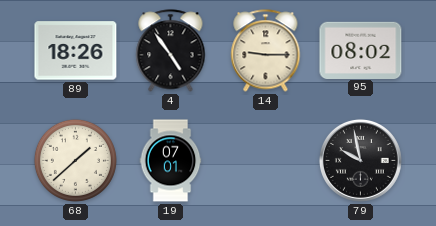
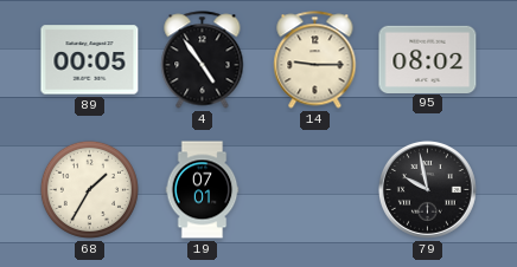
89: 18:26 -> 00:05
68: 1:38 -> 1:35
